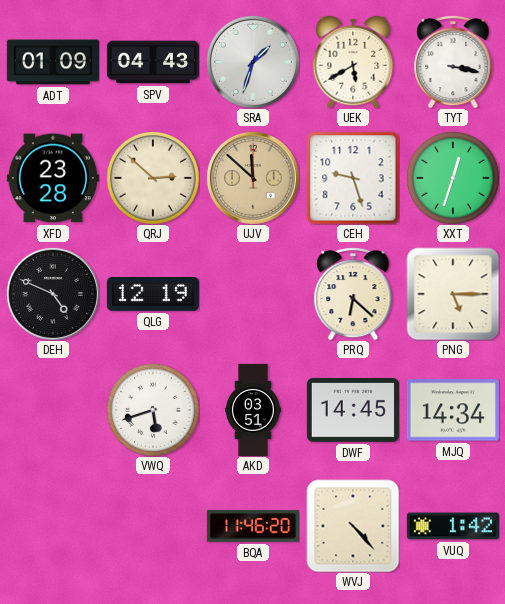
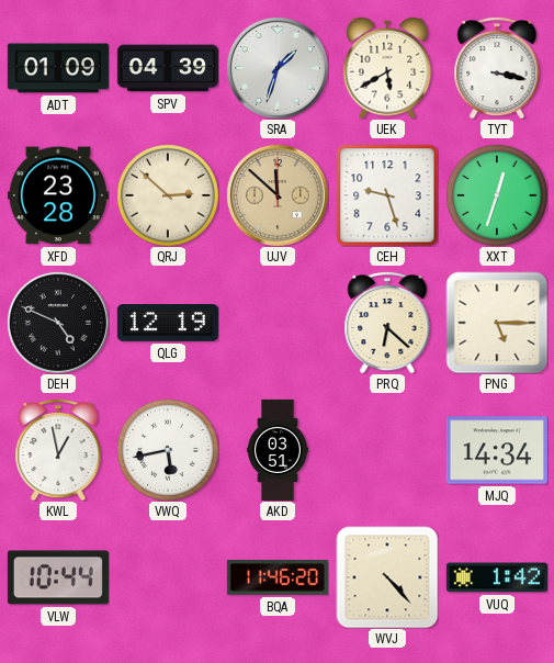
SPV: 04:43 -> 04:39
KWL: none -> 12:58
VWQ: 5:42 -> 5:43
DWF: 14:45 -> none
VLW: none -> 10:44
